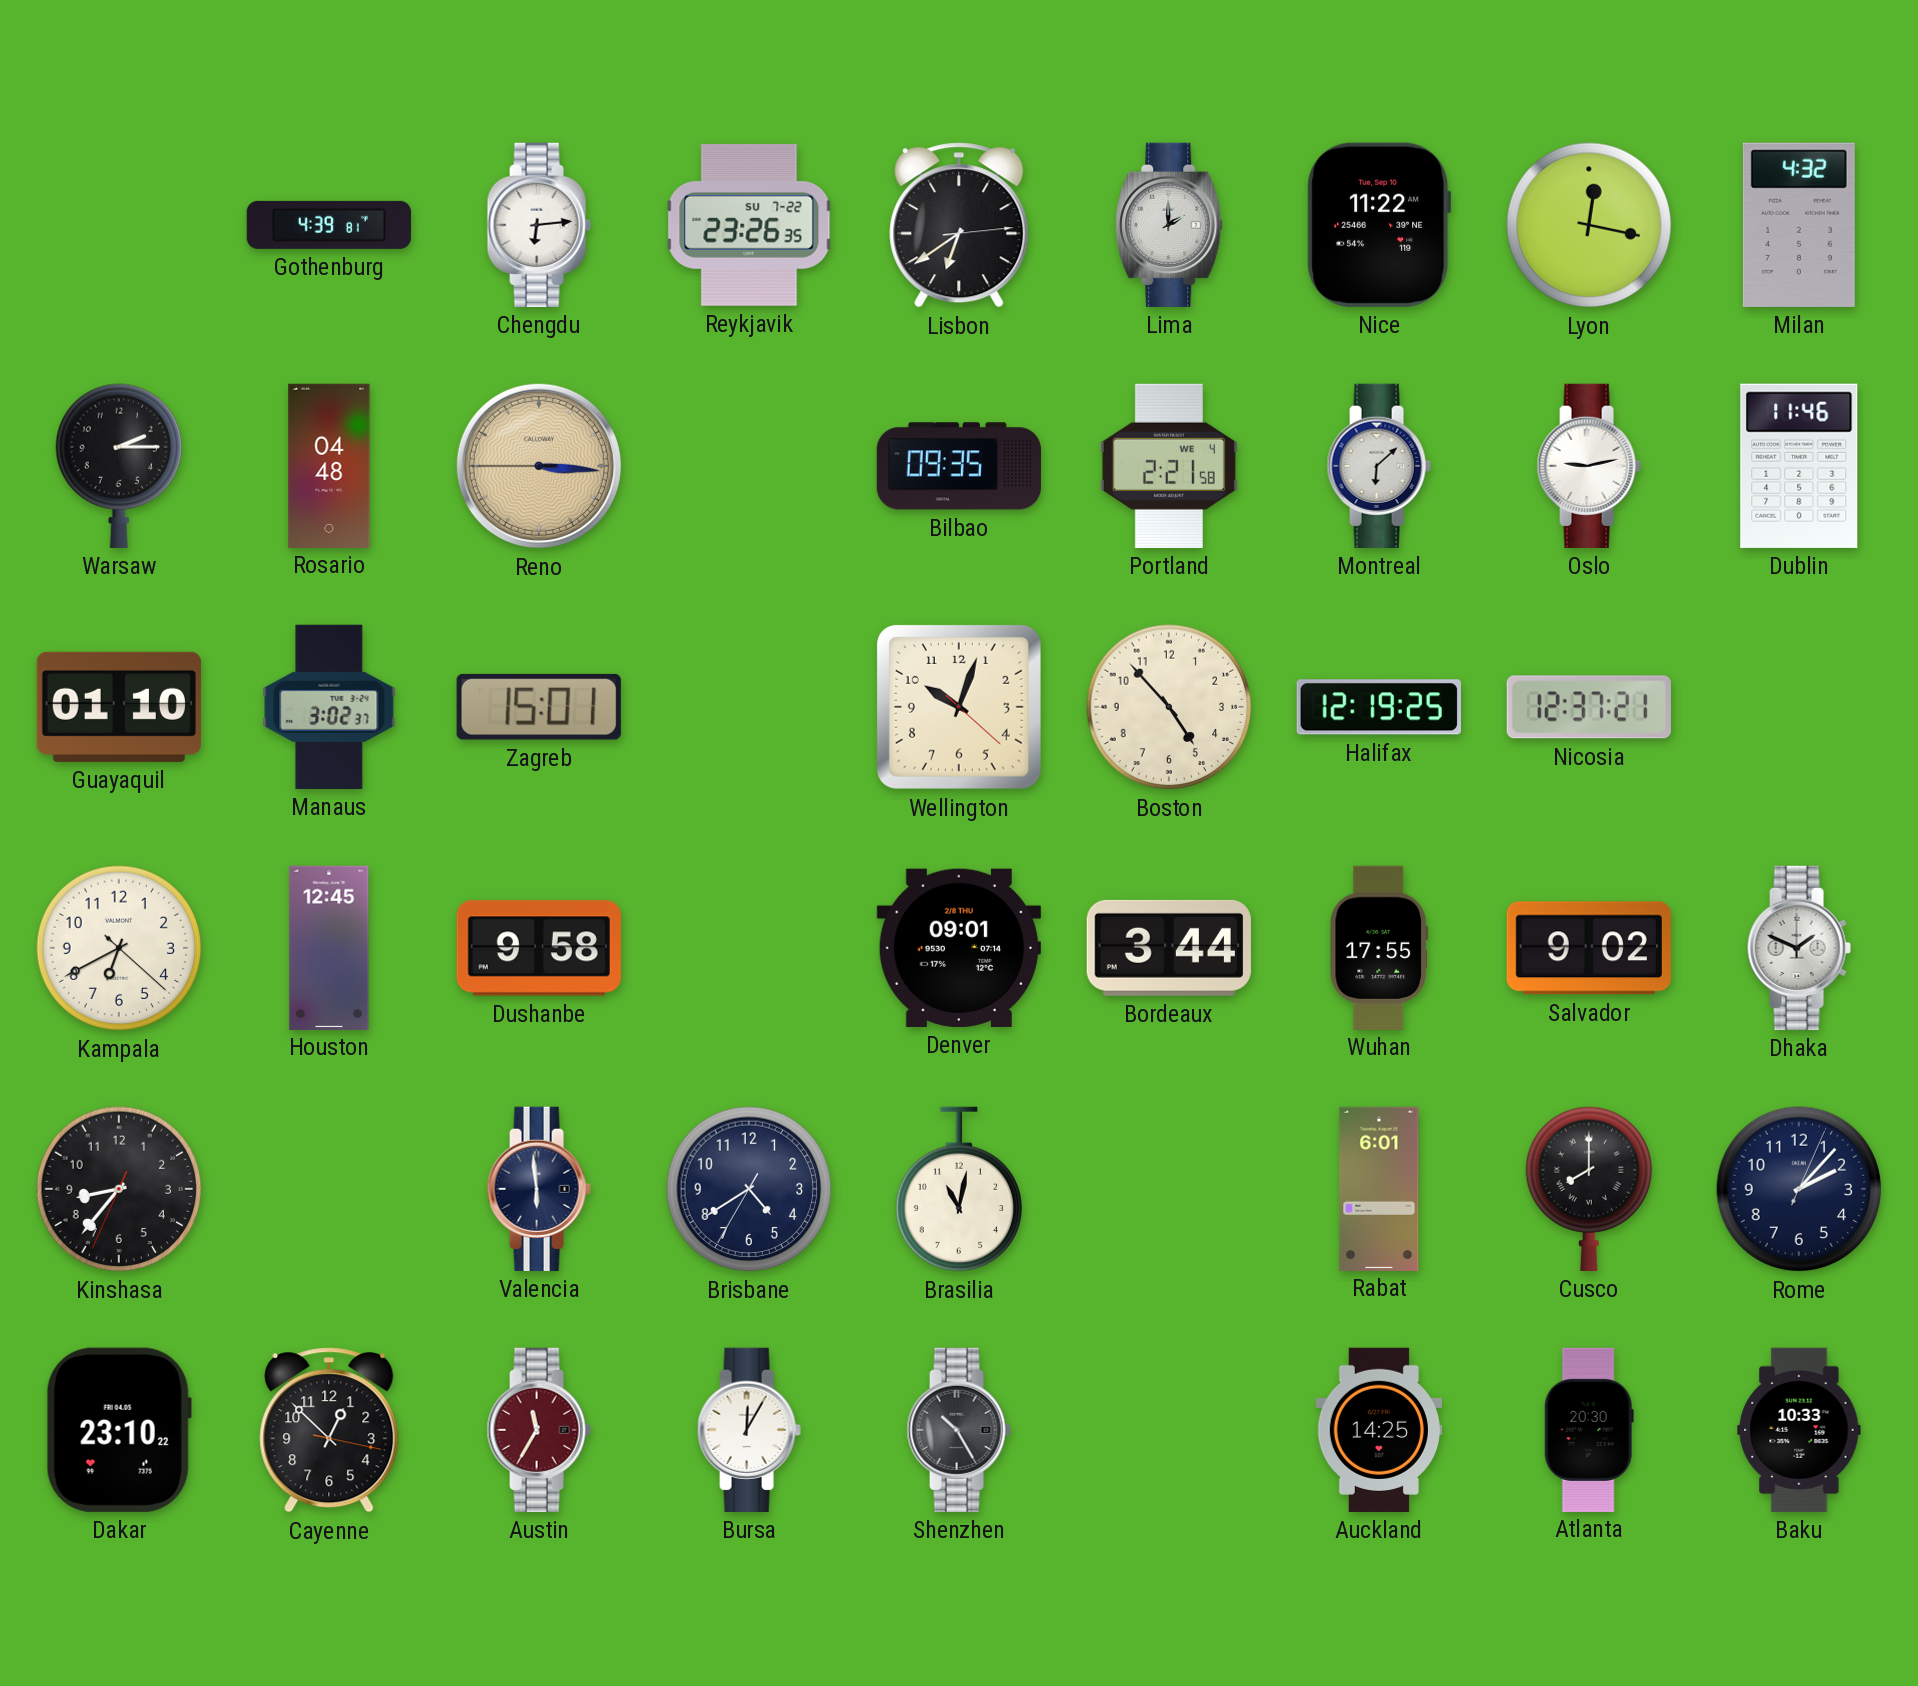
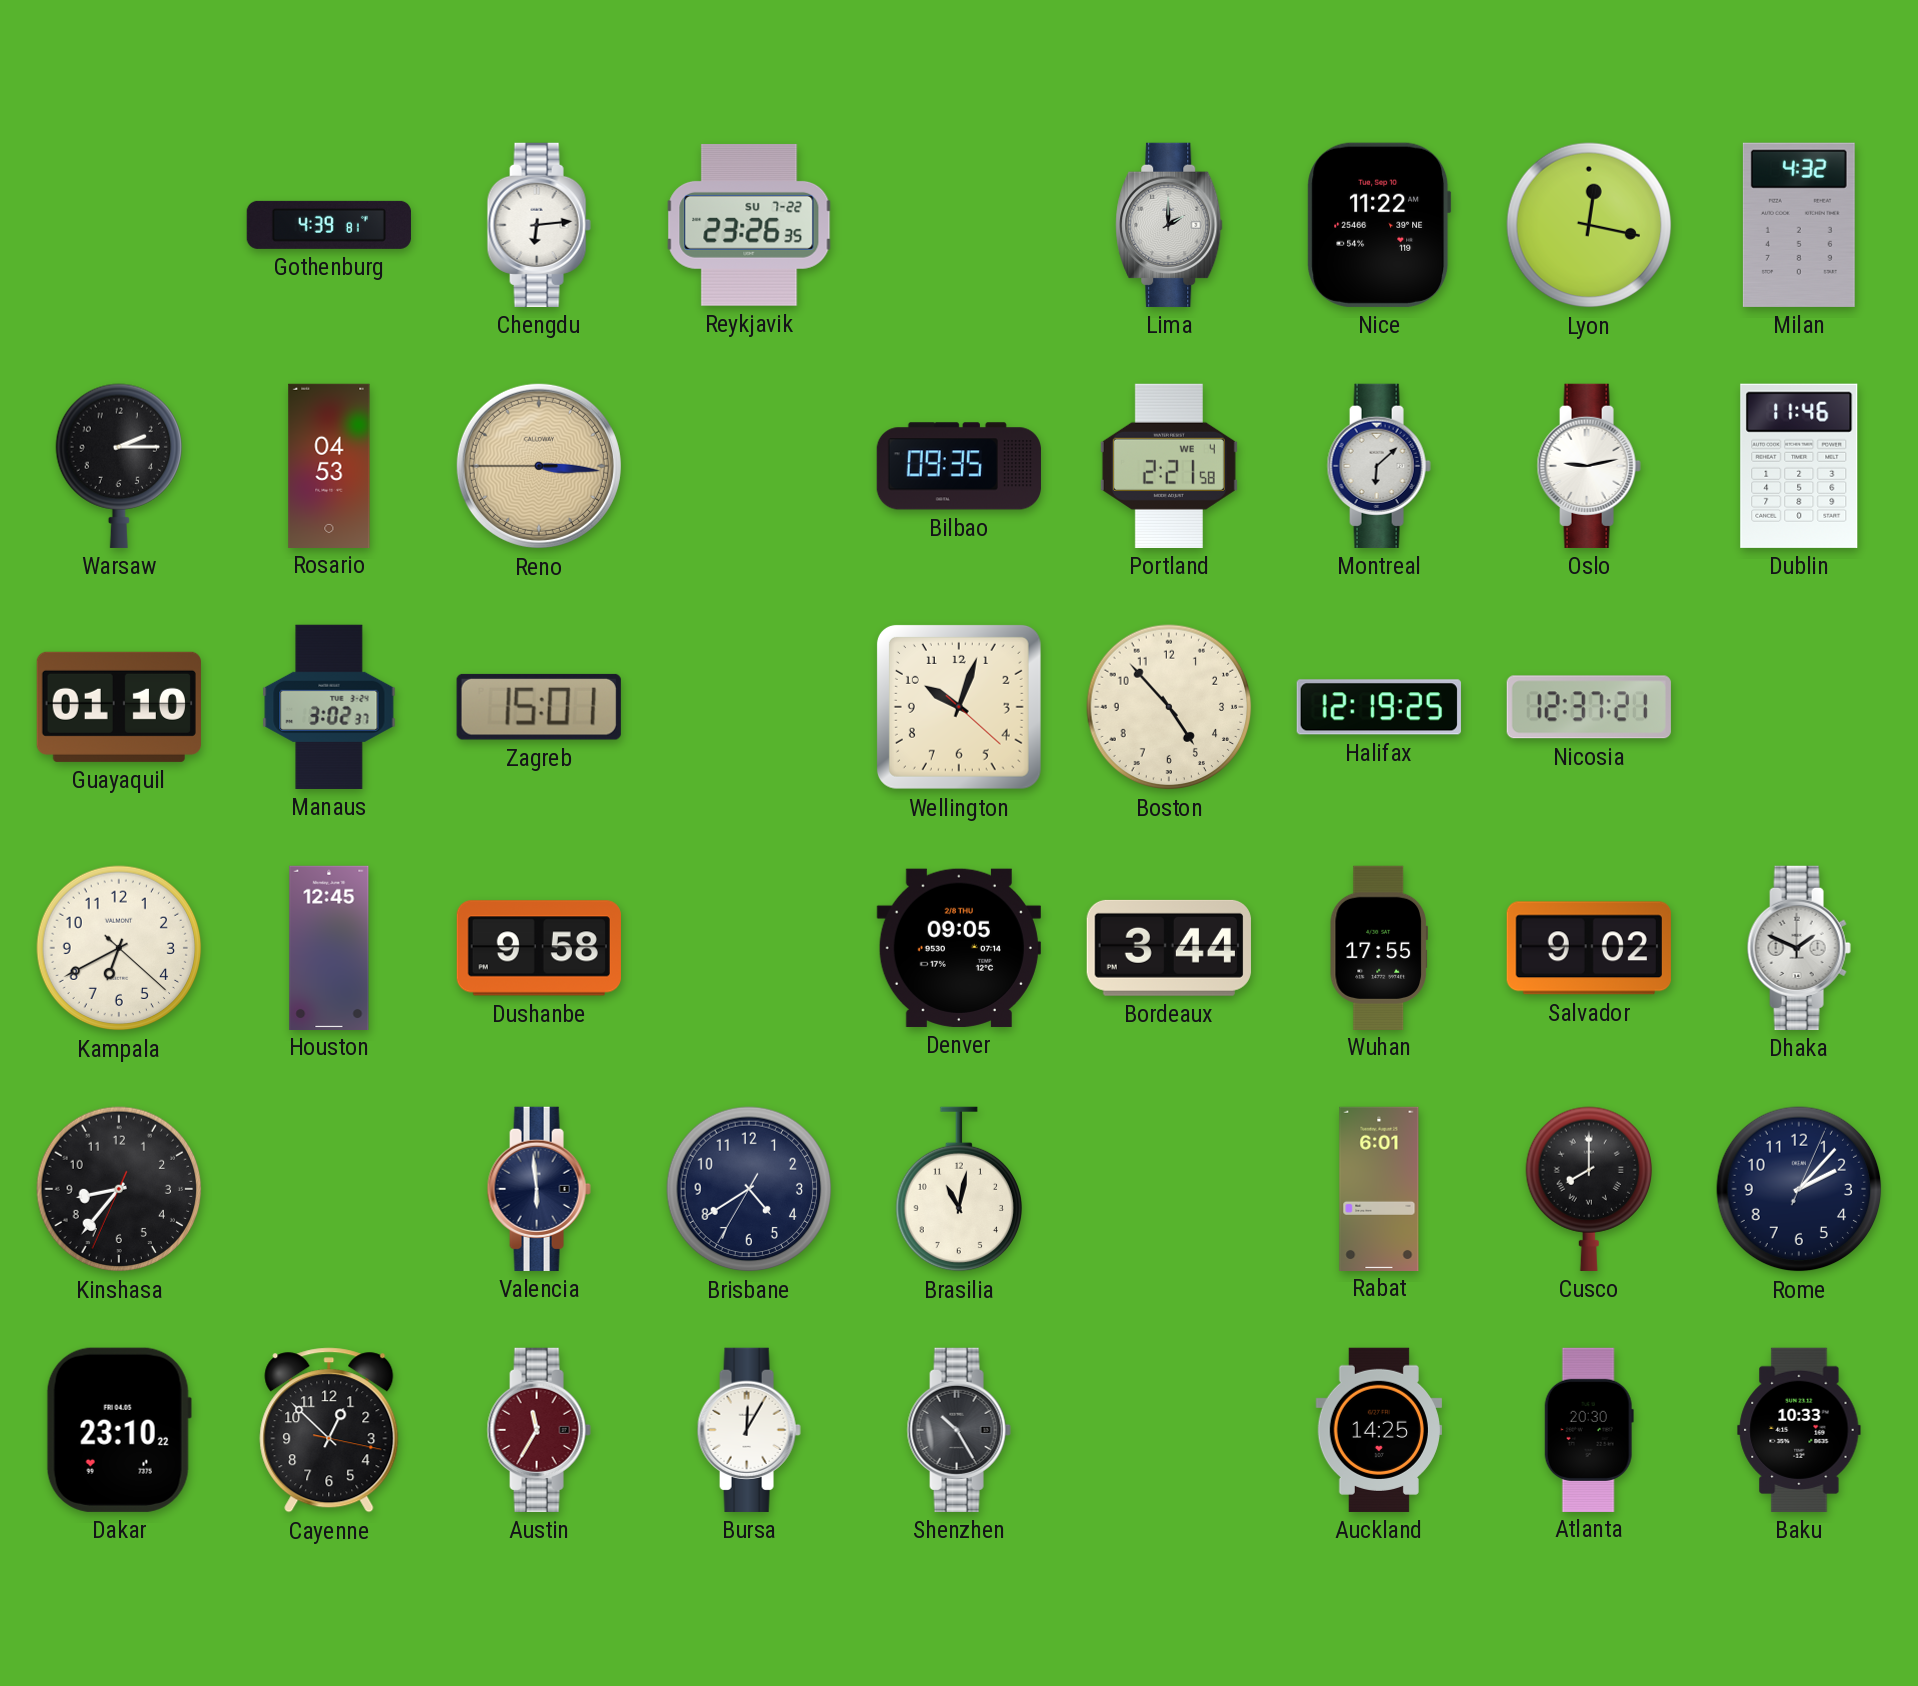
Lisbon: 6:39 -> none
Rosario: 04:48 -> 04:53
Denver: 09:01 -> 09:05
